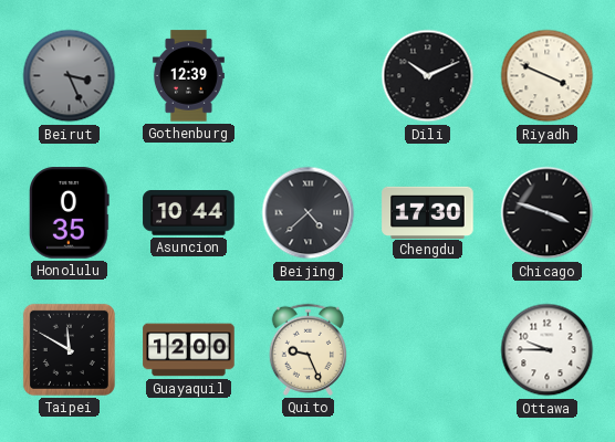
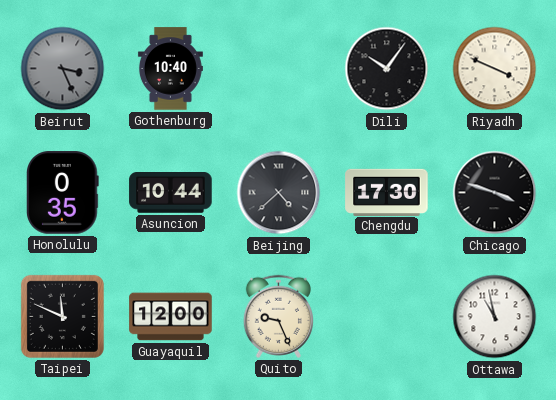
Gothenburg: 12:39 -> 10:40
Dili: 10:11 -> 10:06
Taipei: 11:50 -> 11:49
Ottawa: 9:45 -> 10:58
